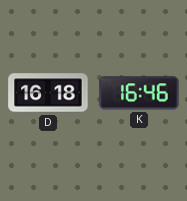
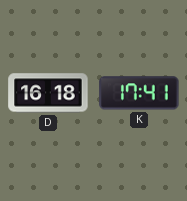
K: 16:46 -> 17:41
